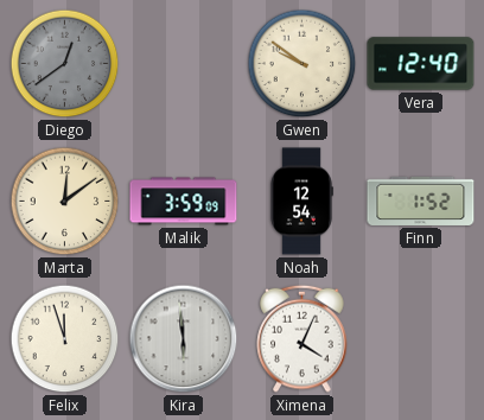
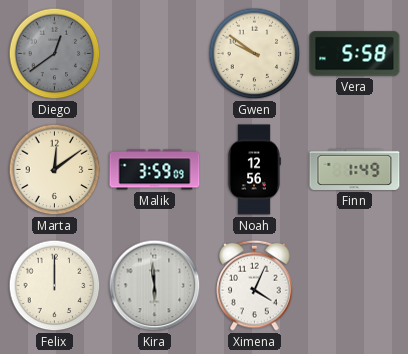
Vera: 12:40 -> 5:58
Noah: 12:54 -> 12:56
Finn: 1:52 -> 1:49
Felix: 11:57 -> 12:00
